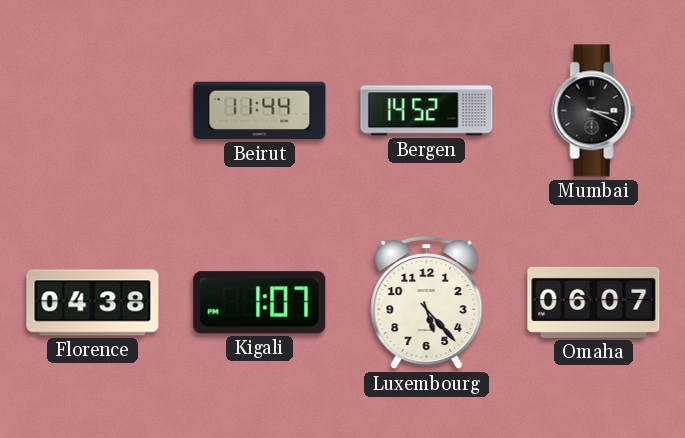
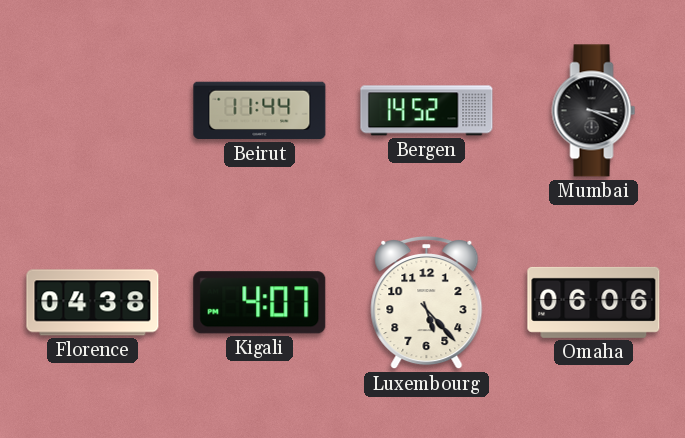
Kigali: 1:07 -> 4:07
Omaha: 06:07 -> 06:06
